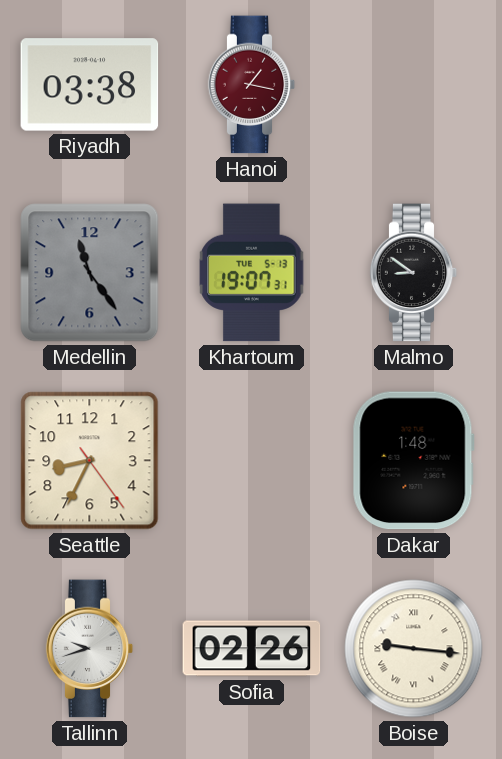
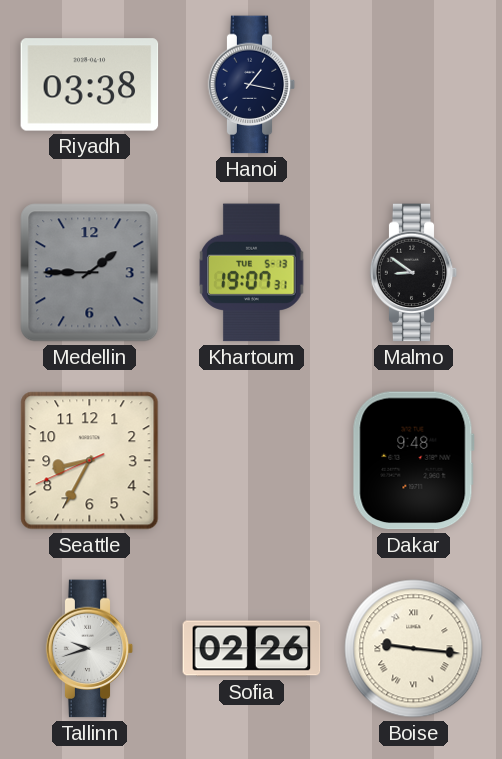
Hanoi dial: burgundy -> navy
Medellin: 11:24 -> 1:45
Seattle: 8:34:24 -> 8:34:41
Dakar: 1:48 -> 9:48
